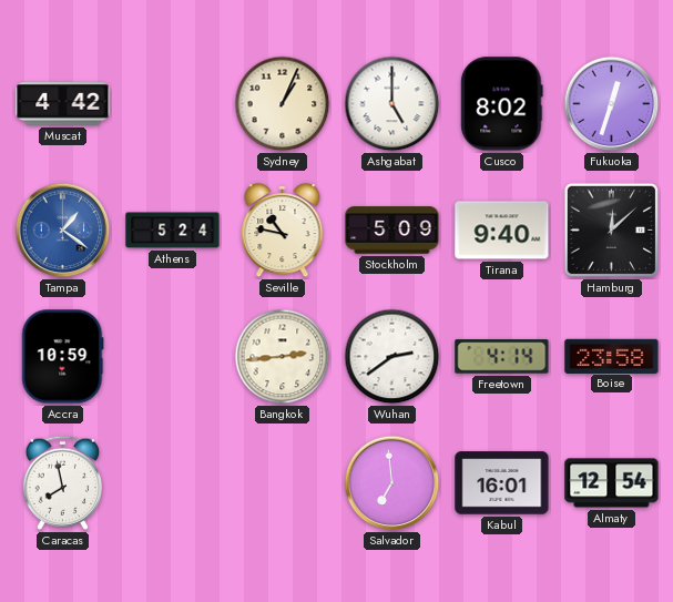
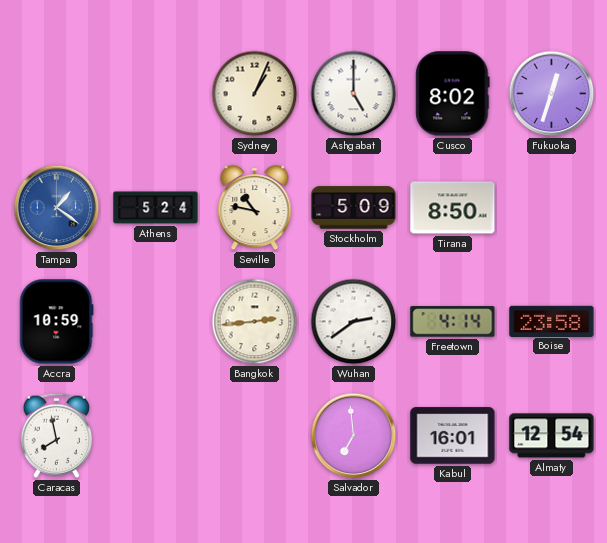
Muscat: 4:42 -> none
Tirana: 9:40 -> 8:50
Hamburg: 12:08 -> none
